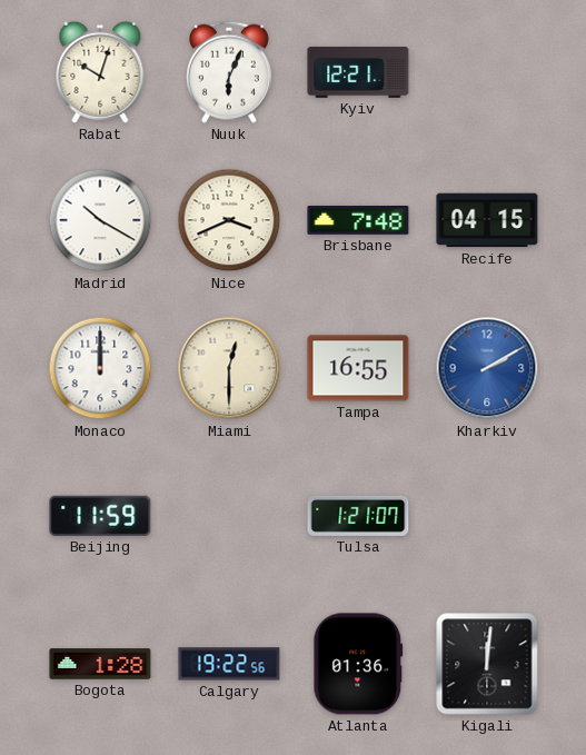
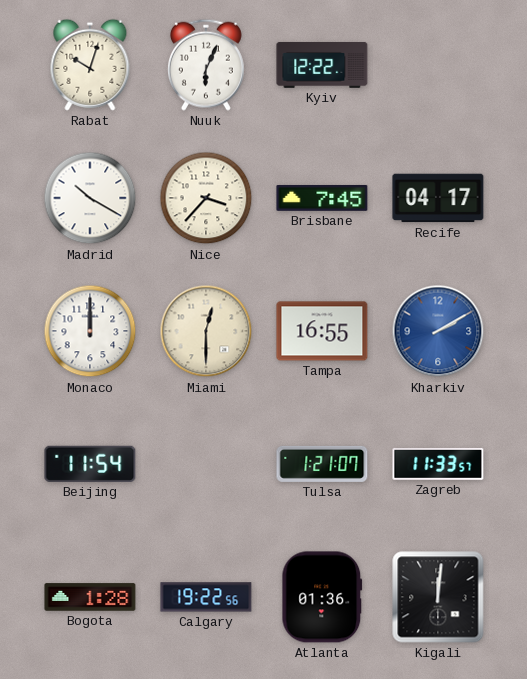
Kyiv: 12:21 -> 12:22
Nice: 3:41 -> 3:37
Brisbane: 7:48 -> 7:45
Recife: 04:15 -> 04:17
Beijing: 11:59 -> 11:54
Zagreb: none -> 11:33
